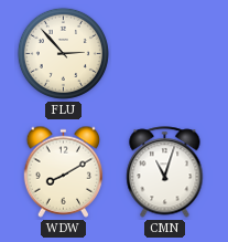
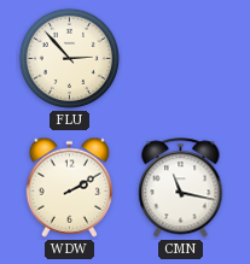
WDW: 8:10 -> 2:10
CMN: 11:03 -> 11:17
